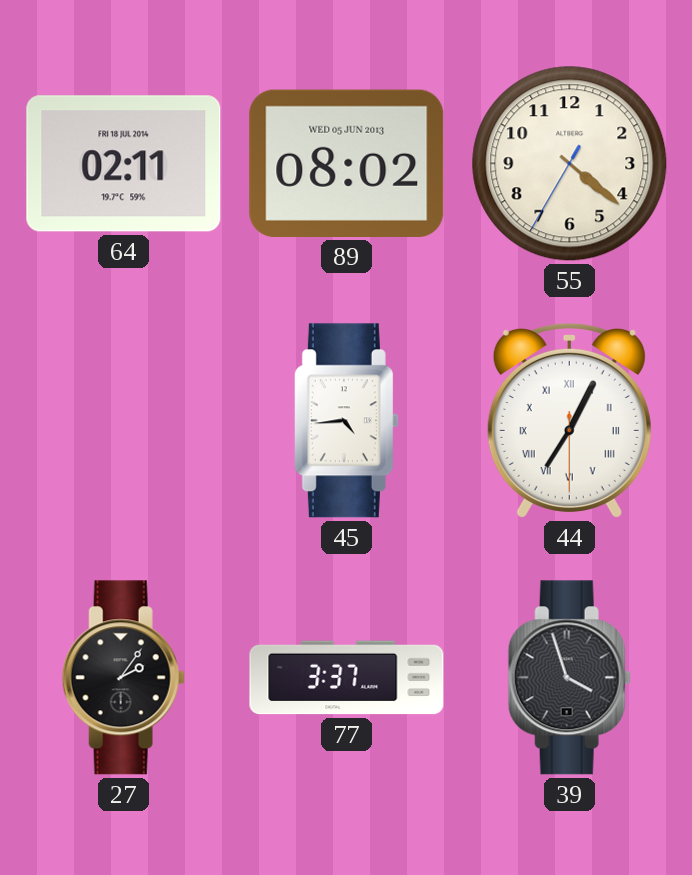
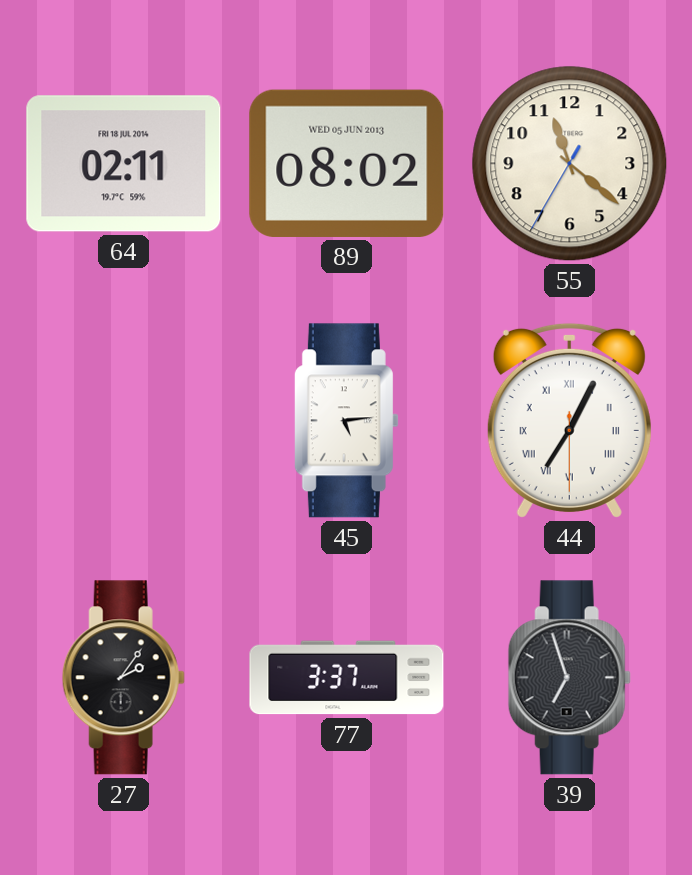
55: 4:21 -> 11:21
45: 4:44 -> 5:14
39: 3:57 -> 6:57
